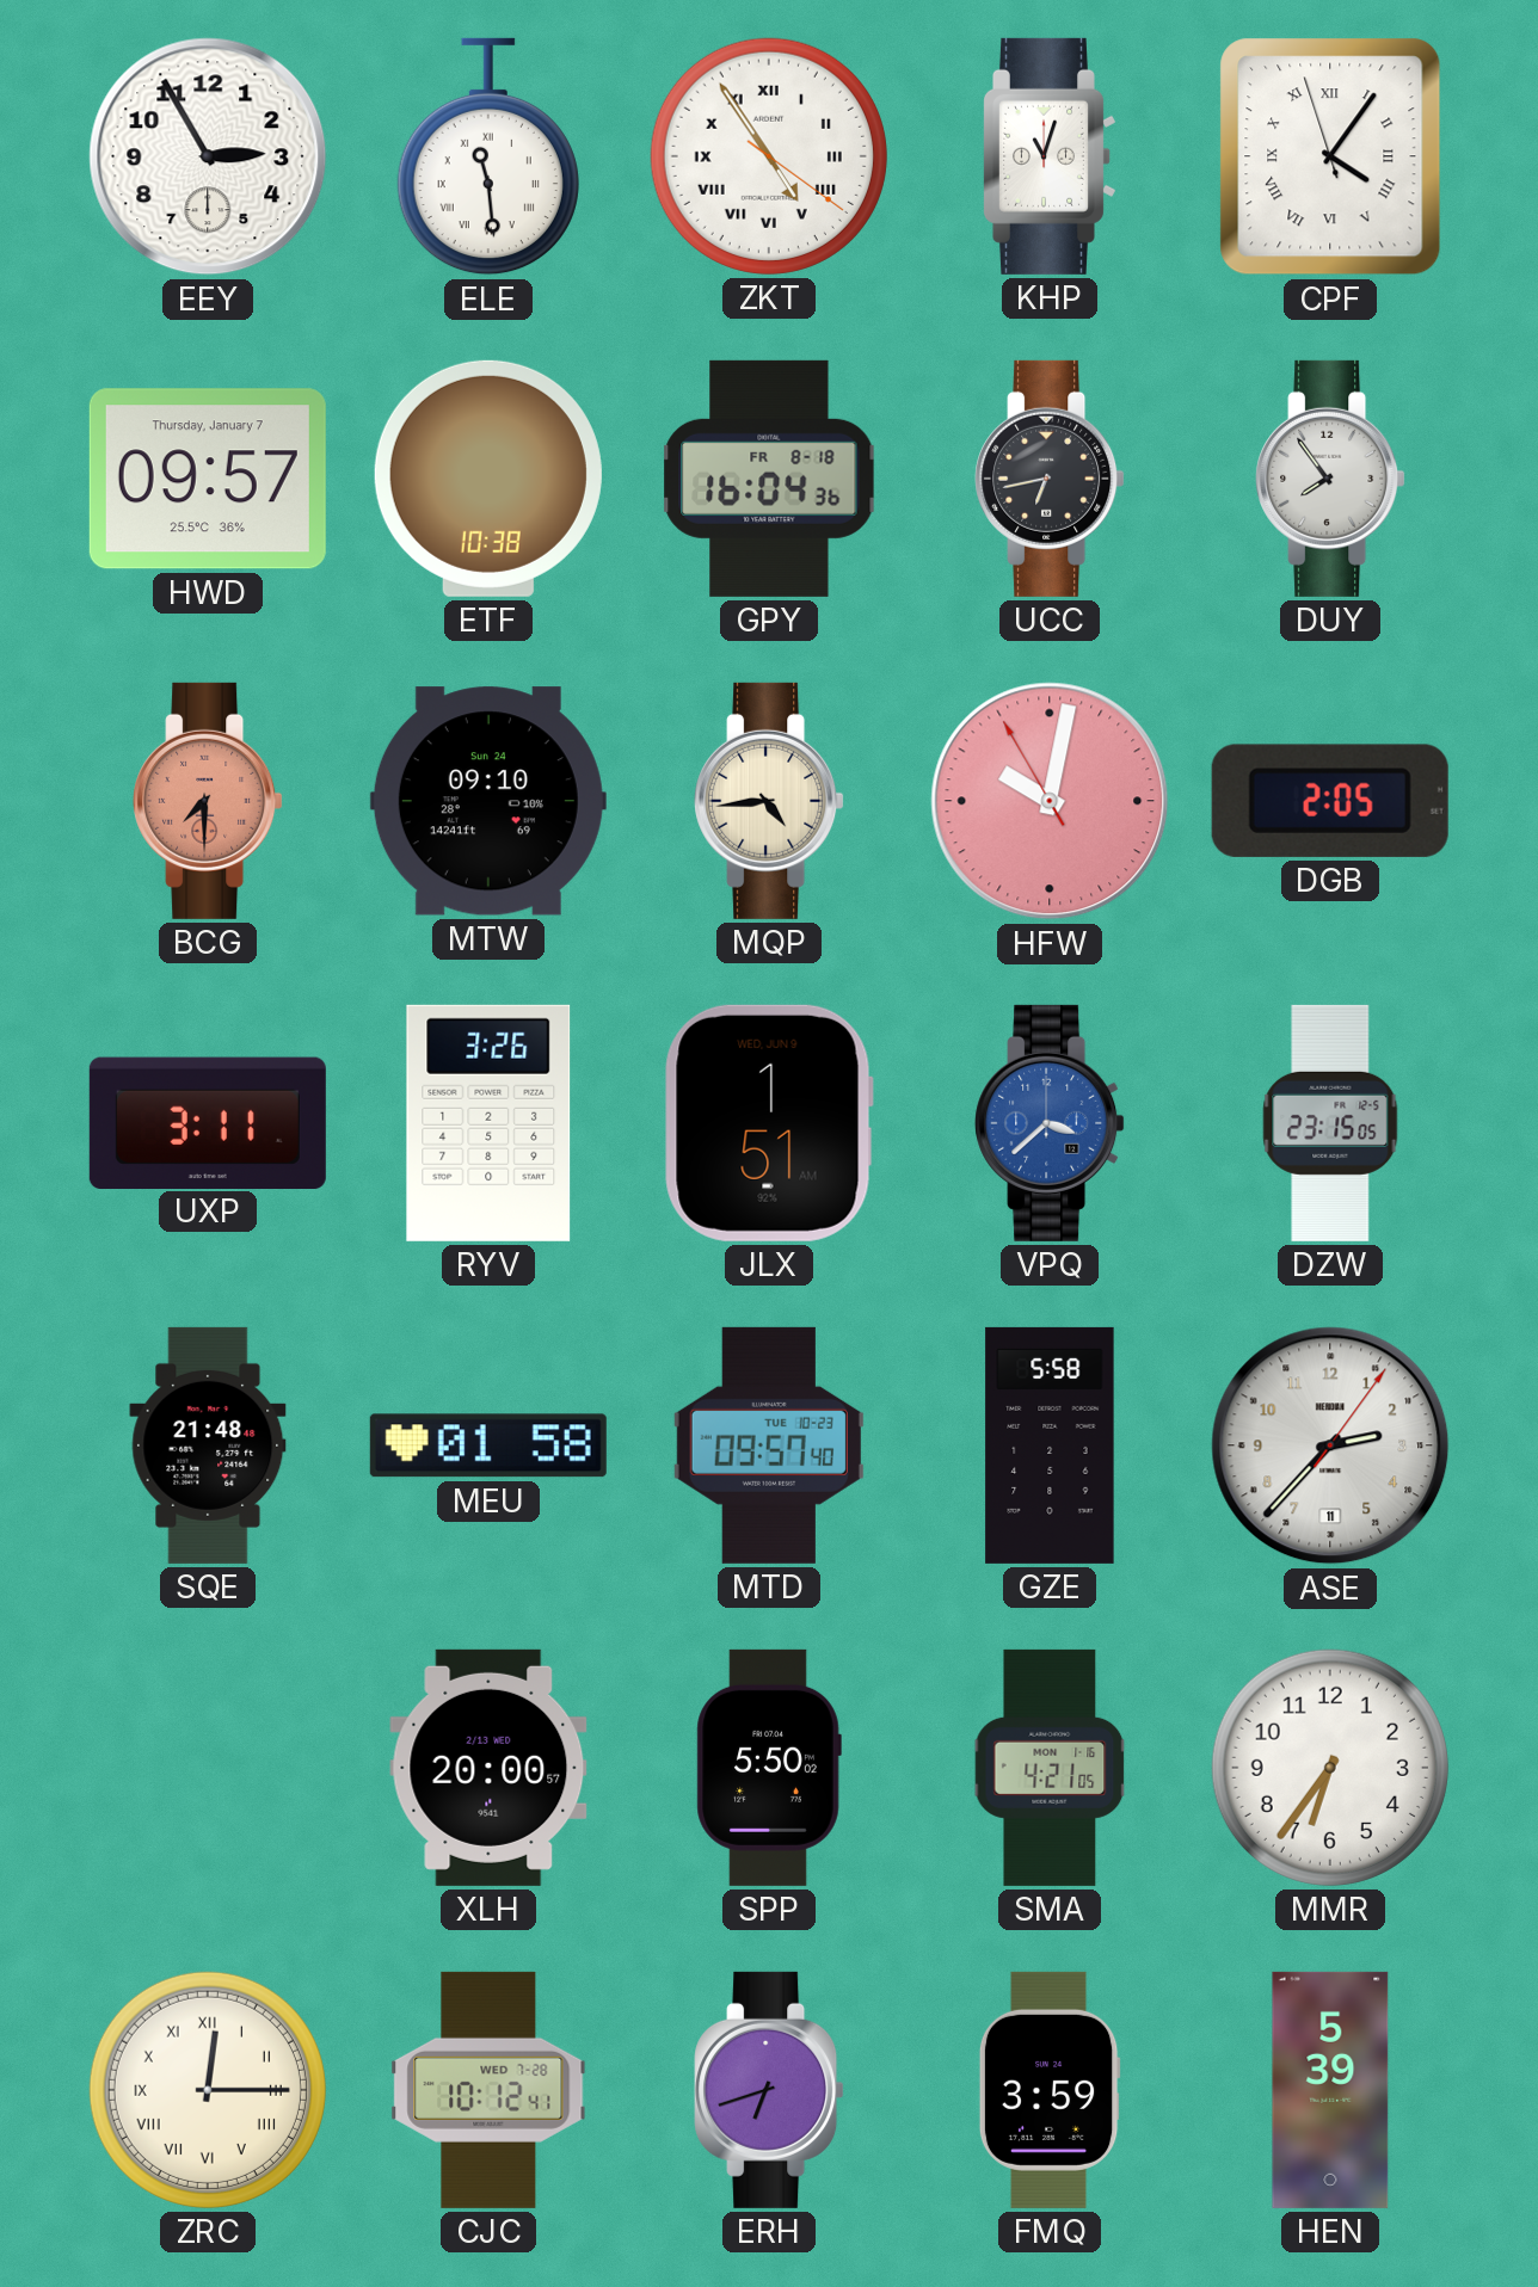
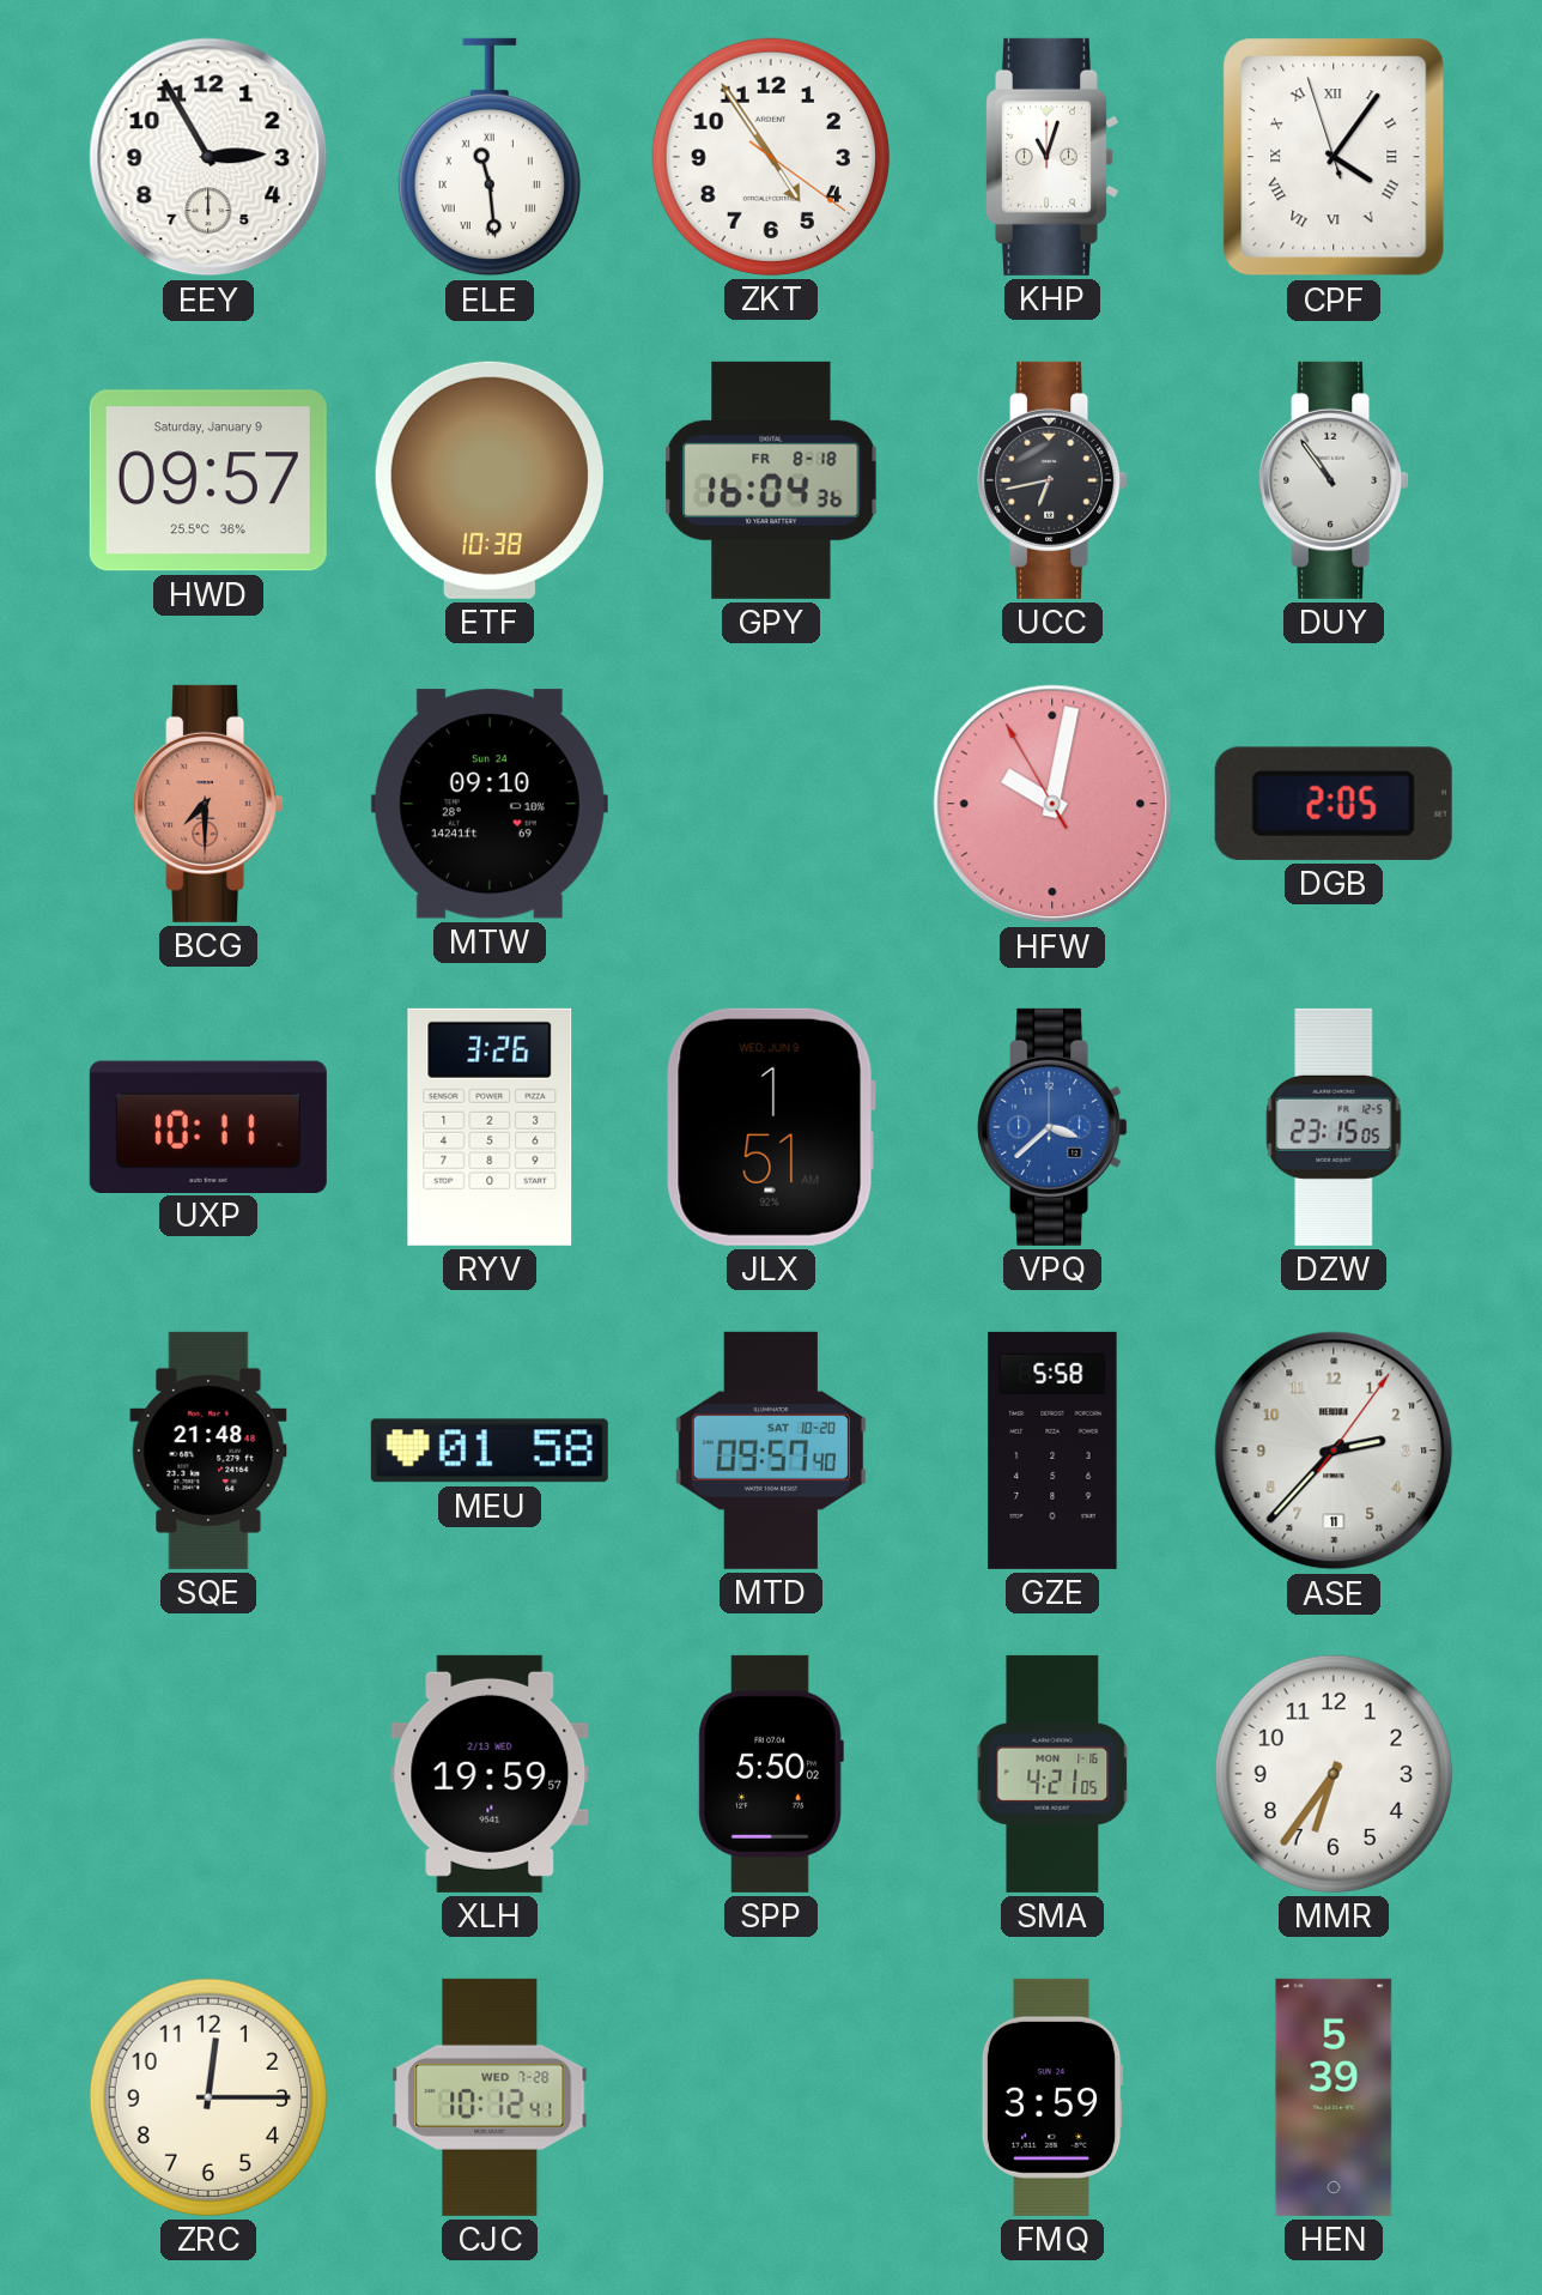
ZKT numerals: Roman -> Arabic
HWD date: Thursday, January 7 -> Saturday, January 9
DUY: 7:54 -> 10:54
MQP: 4:44 -> none
UXP: 3:11 -> 10:11
MTD date: TUE 10-23 -> SAT 10-20
XLH: 20:00 -> 19:59
ZRC numerals: Roman -> Arabic
ERH: 6:42 -> none
